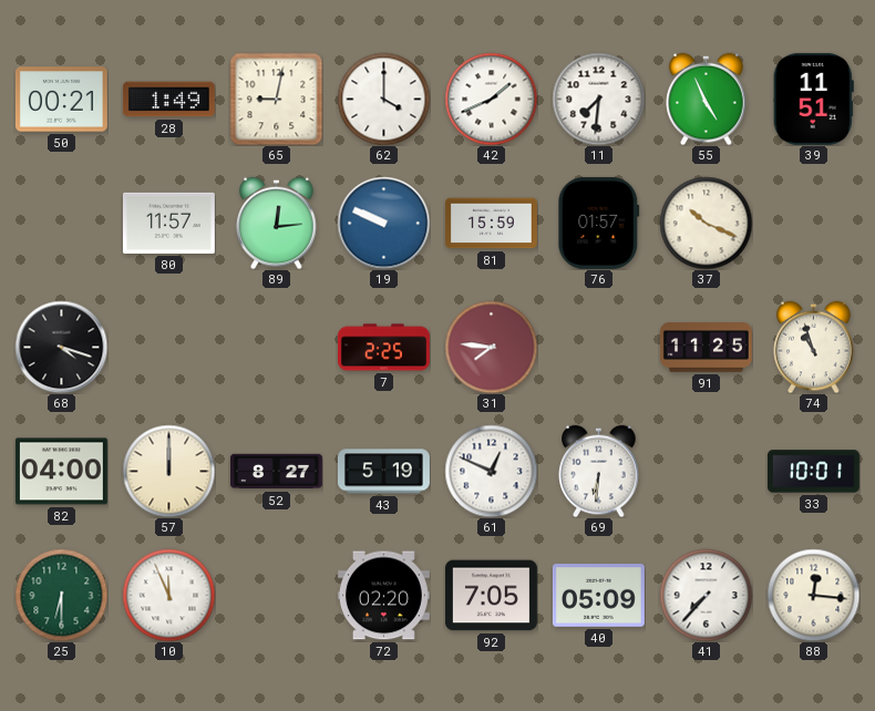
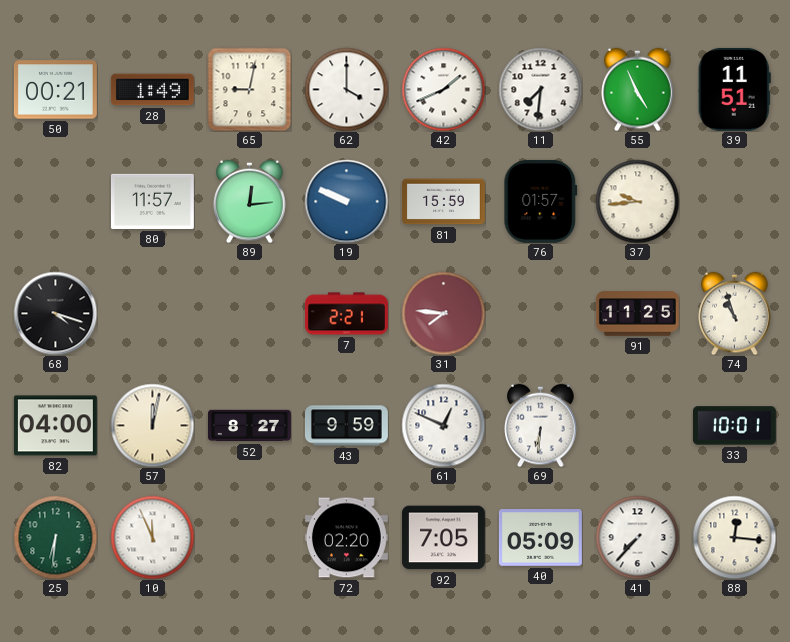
37: 10:19 -> 9:44
7: 2:25 -> 2:21
57: 12:00 -> 12:02
43: 5:19 -> 9:59
25: 6:30 -> 6:31
